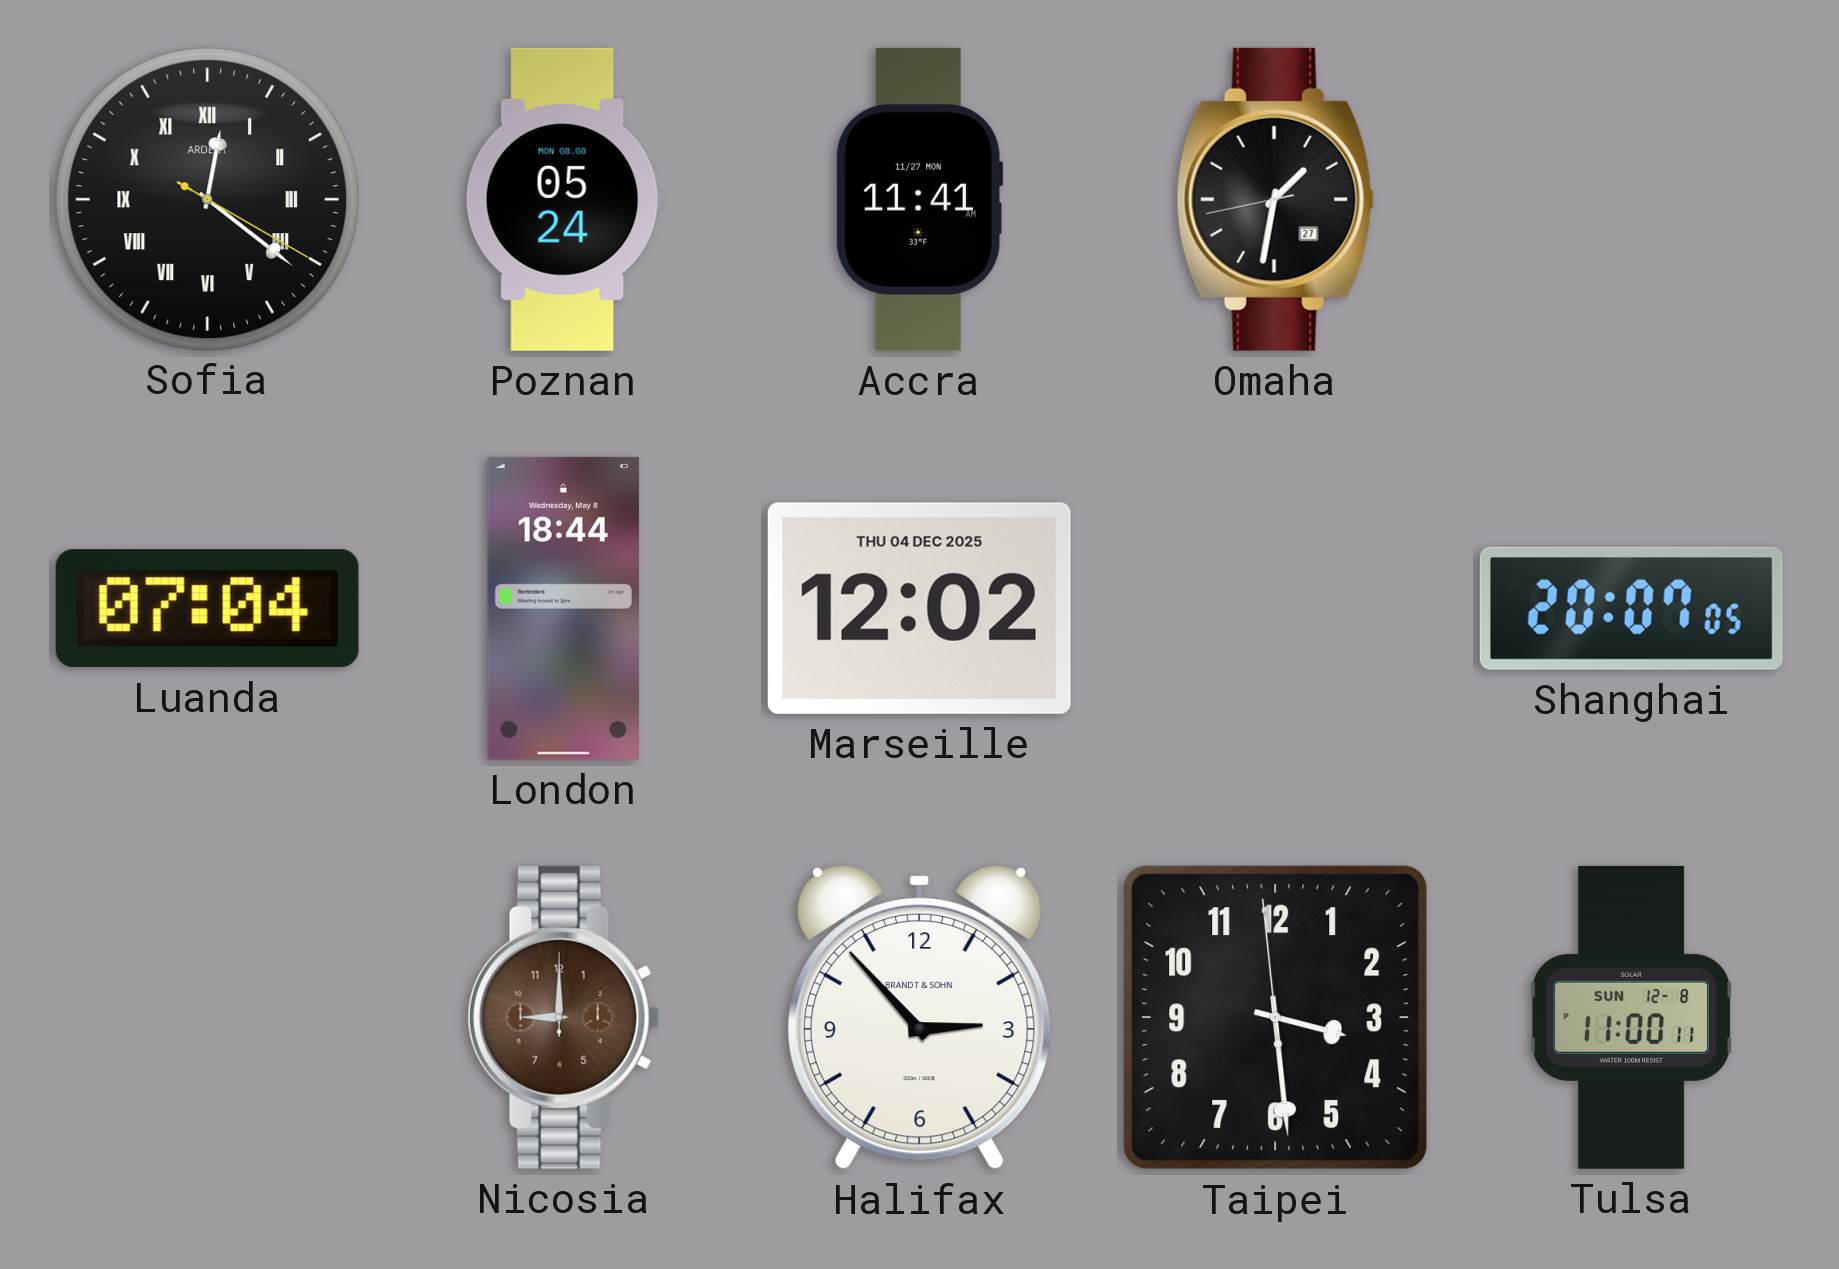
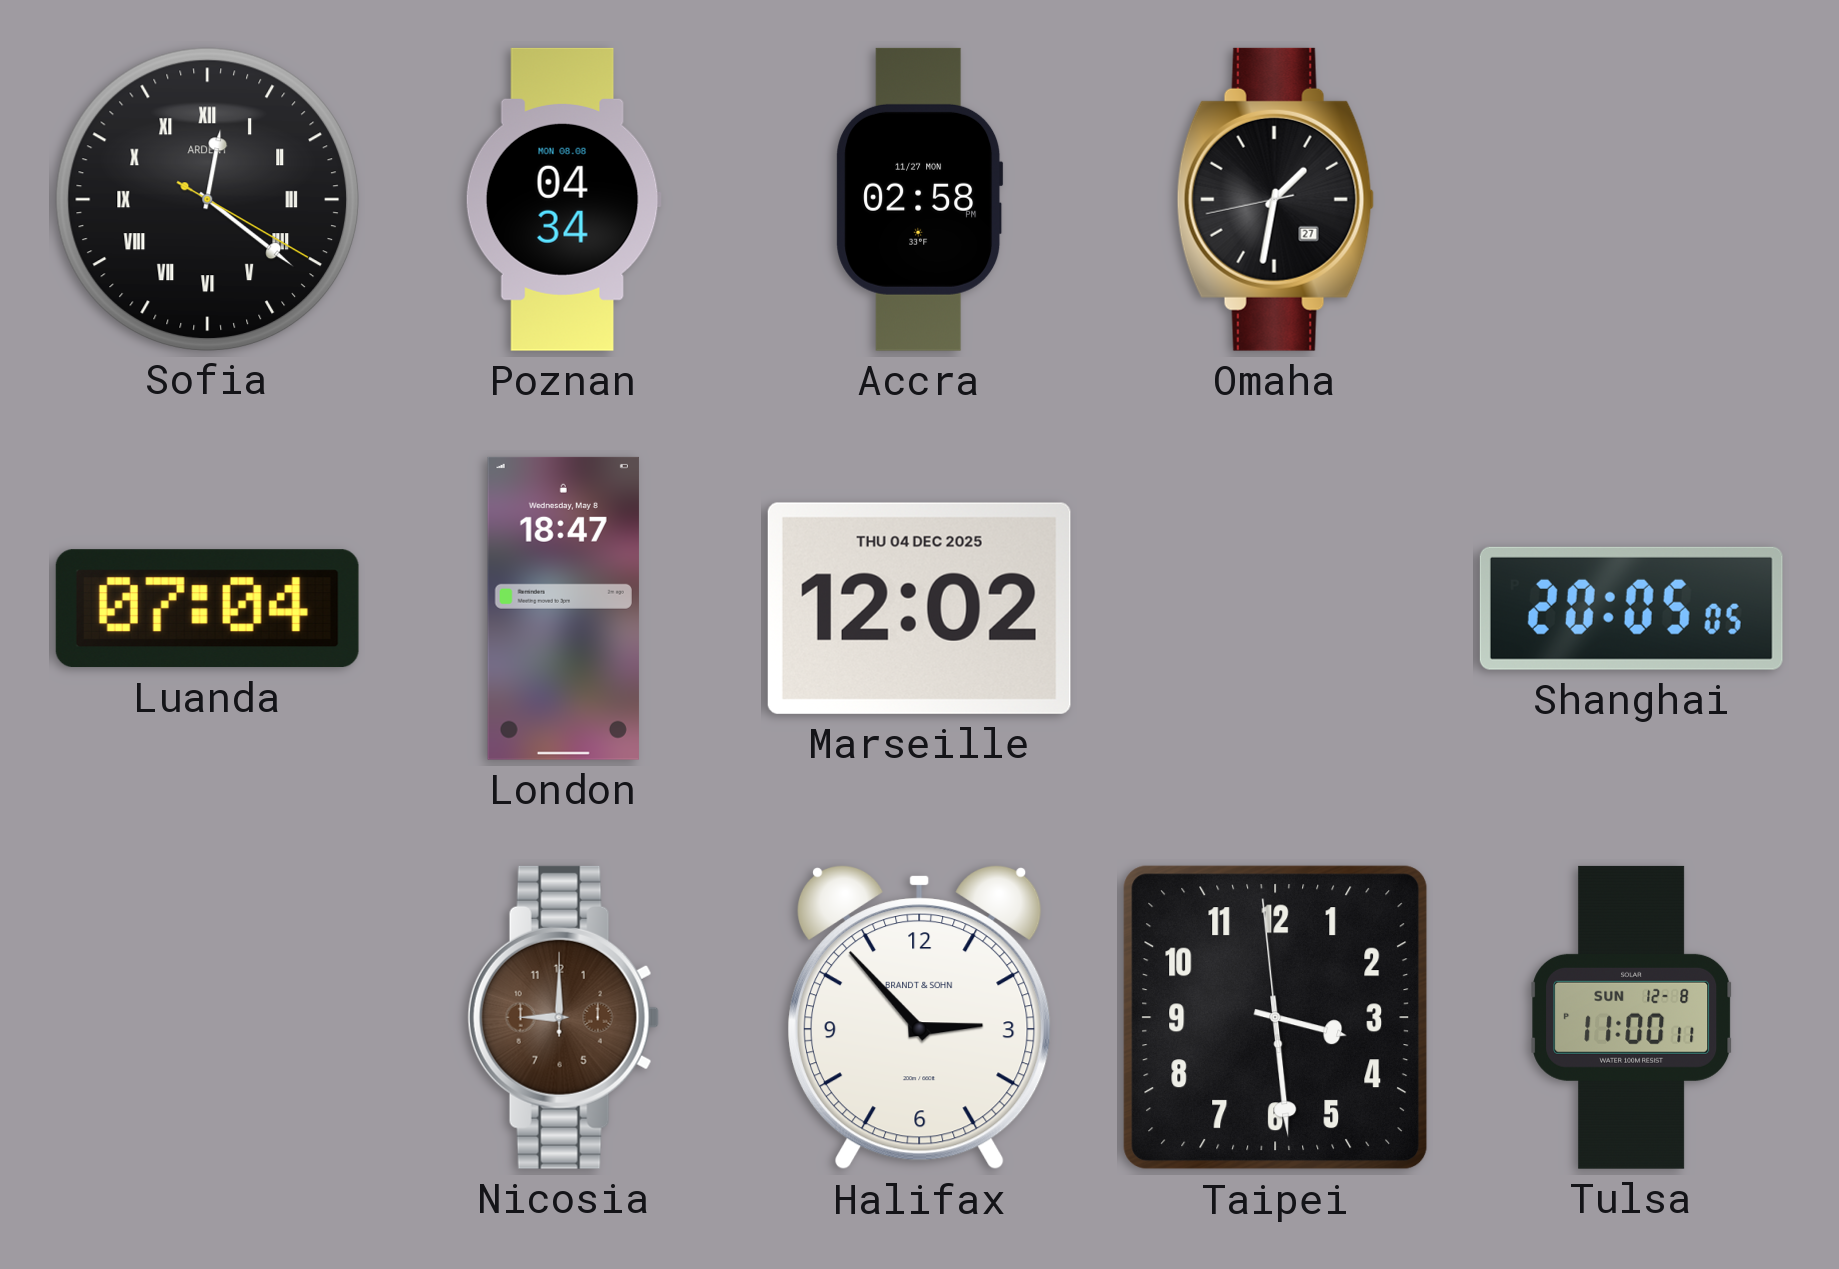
Poznan: 05:24 -> 04:34
Accra: 11:41 -> 02:58
London: 18:44 -> 18:47
Shanghai: 20:07 -> 20:05
